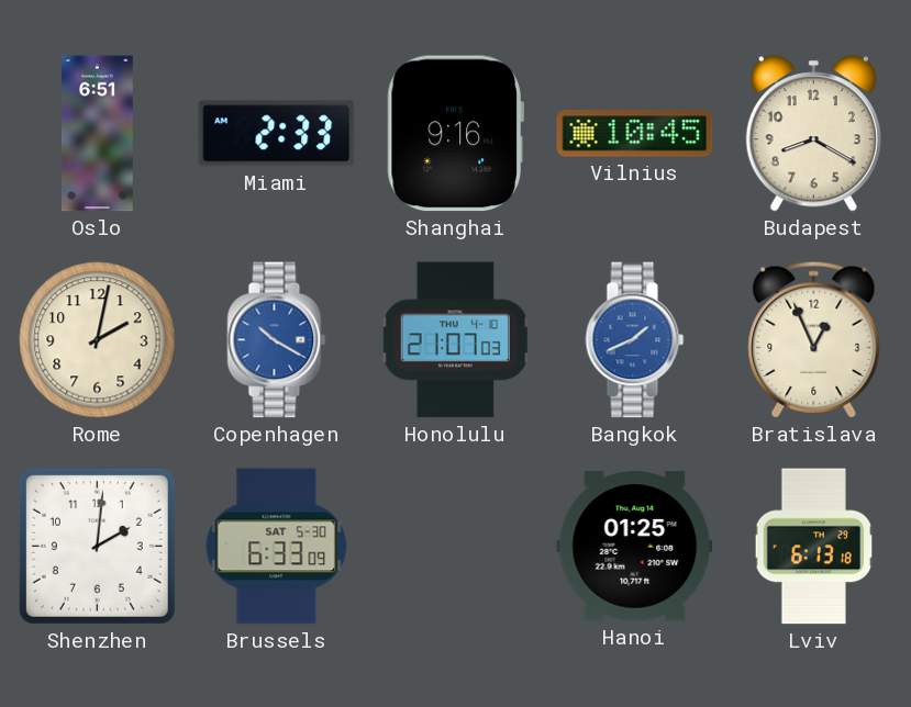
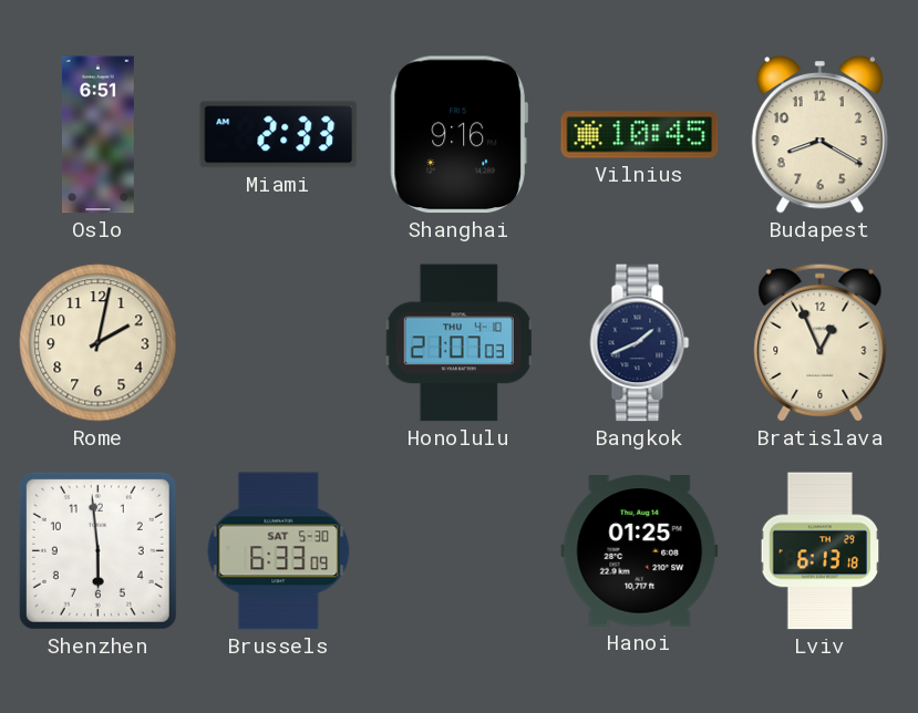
Copenhagen: 10:20 -> none
Bangkok dial: blue -> navy
Shenzhen: 2:01 -> 5:59
